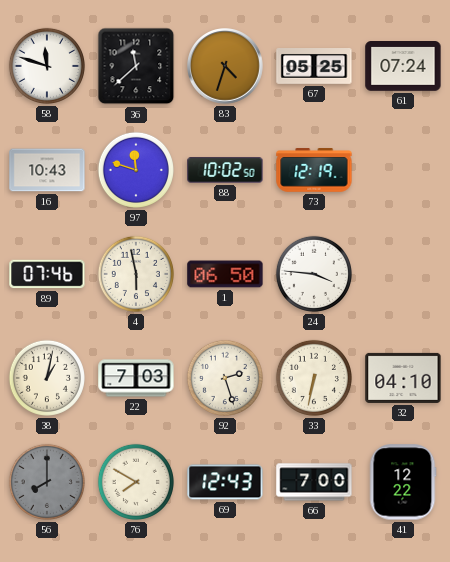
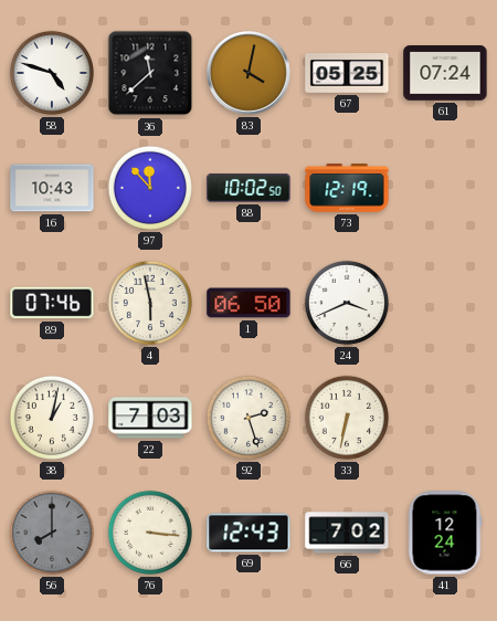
58: 11:48 -> 4:48
83: 4:33 -> 4:02
97: 11:48 -> 11:53
24: 3:46 -> 3:41
32: 04:10 -> none
76: 7:50 -> 3:16
66: 7:00 -> 7:02
41: 12:22 -> 12:24
